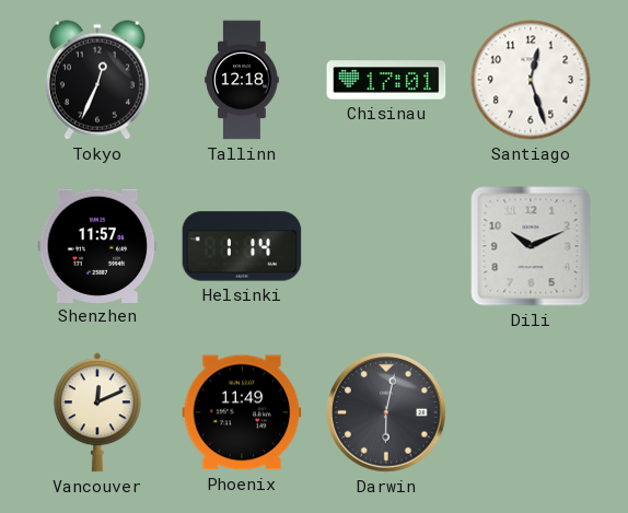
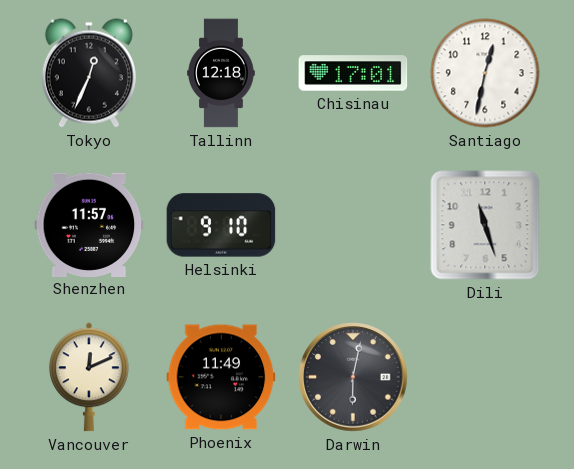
Santiago: 12:27 -> 12:32
Helsinki: 1:14 -> 9:10
Dili: 10:11 -> 11:27
